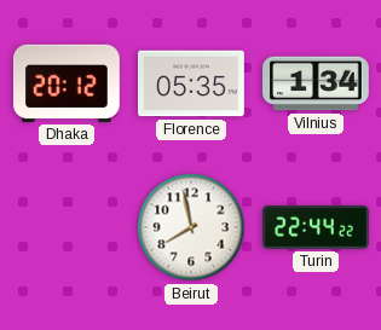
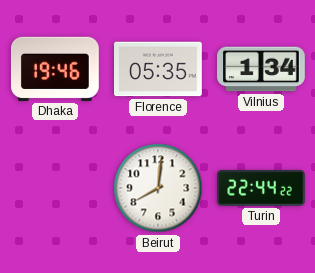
Dhaka: 20:12 -> 19:46
Beirut: 7:58 -> 8:01
